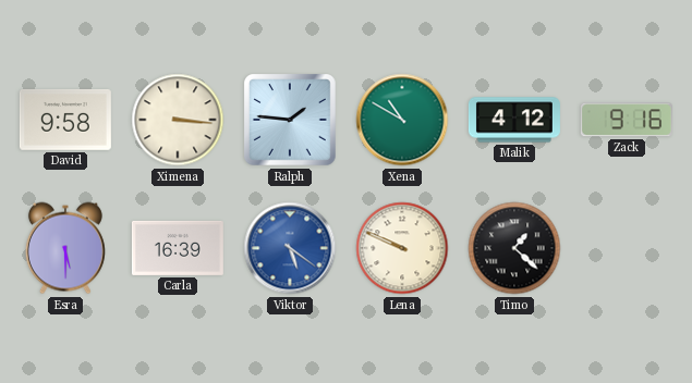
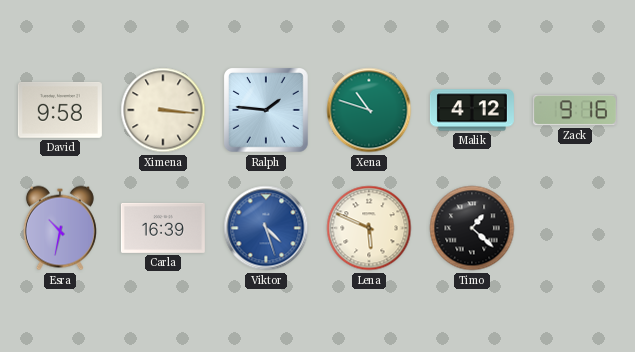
Xena: 10:50 -> 10:48
Esra: 5:30 -> 10:32
Viktor: 5:21 -> 4:27
Lena: 9:49 -> 5:49
